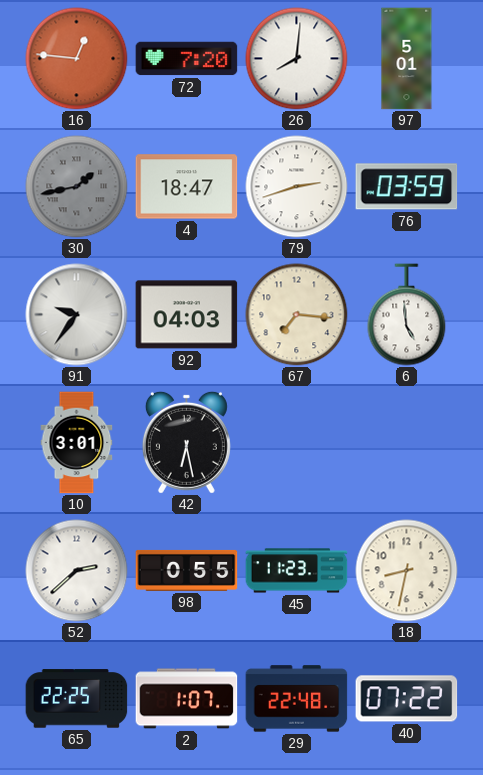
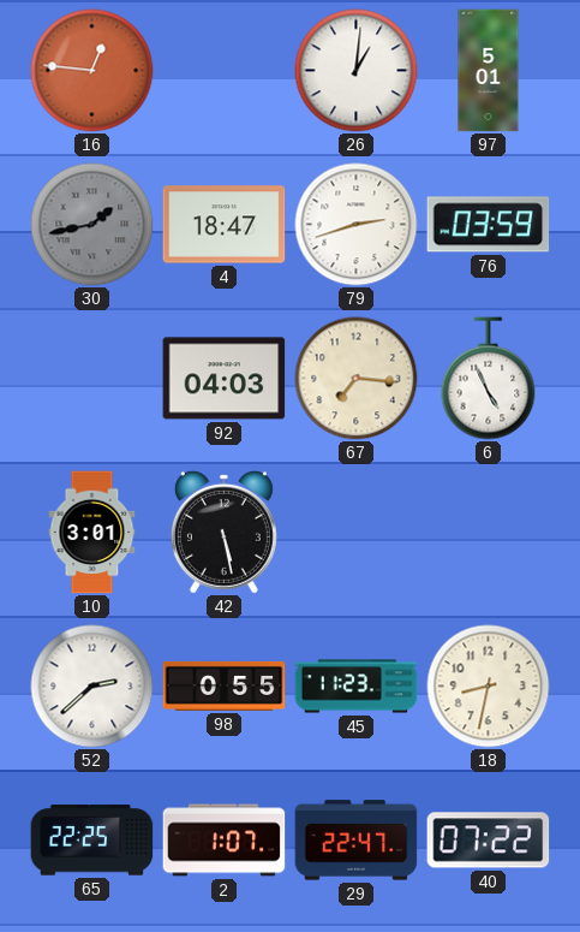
72: 7:20 -> none
26: 8:01 -> 1:01
91: 9:36 -> none
6: 4:59 -> 4:56
42: 6:28 -> 5:28
29: 22:48 -> 22:47
